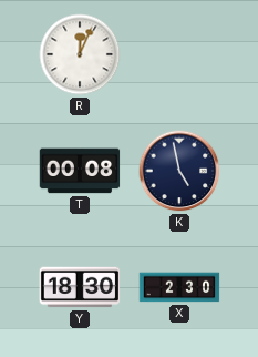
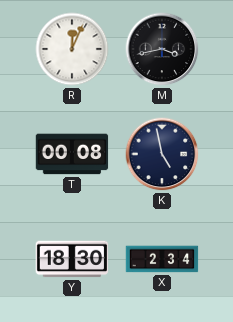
M: none -> 3:43
X: 2:30 -> 2:34
